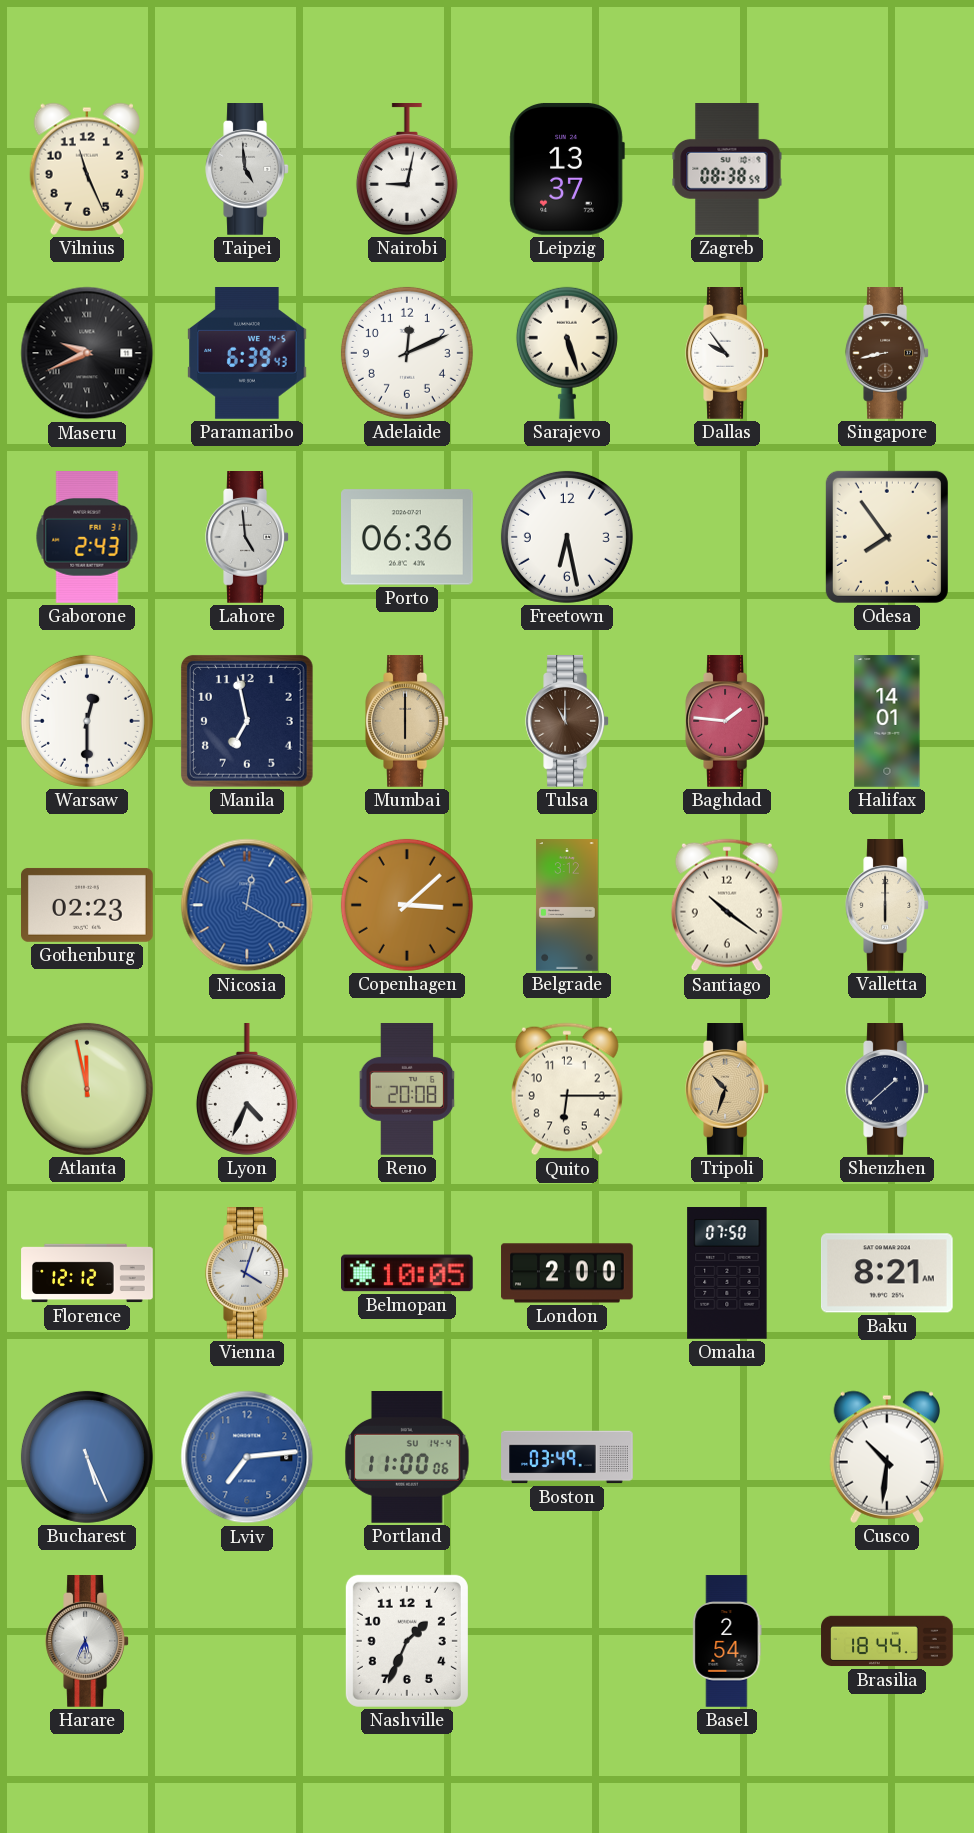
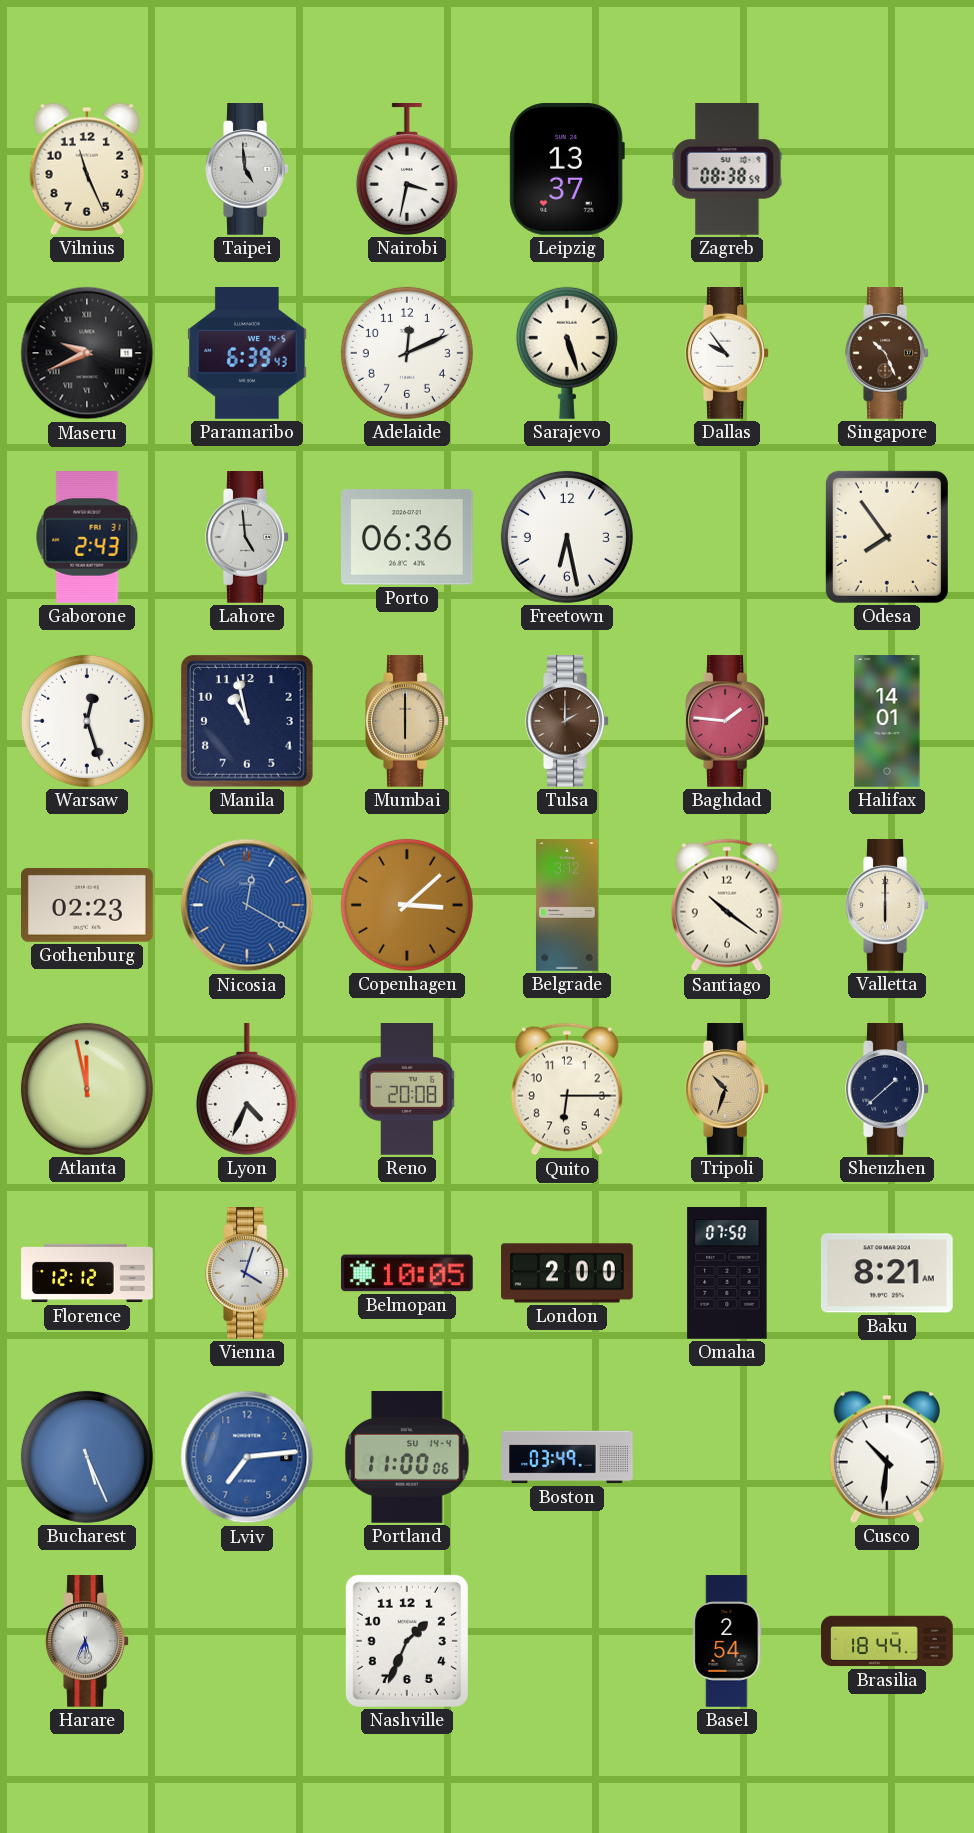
Nairobi: 9:02 -> 3:32
Singapore: 8:43 -> 10:26
Warsaw: 12:30 -> 12:27
Manila: 6:58 -> 10:58
Tulsa: 11:00 -> 2:00
